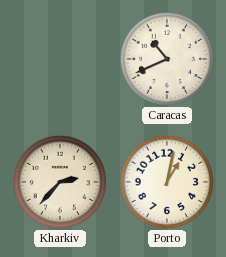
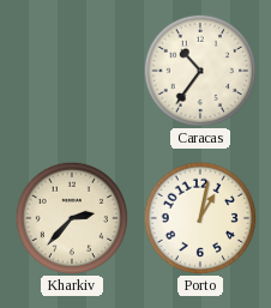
Caracas: 10:41 -> 10:36
